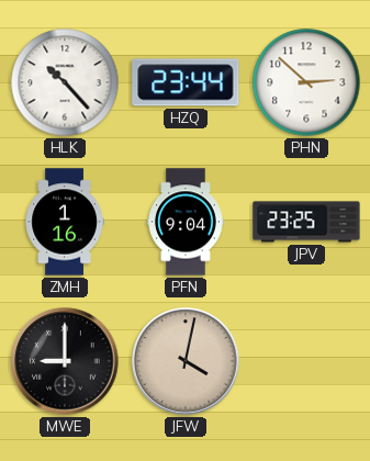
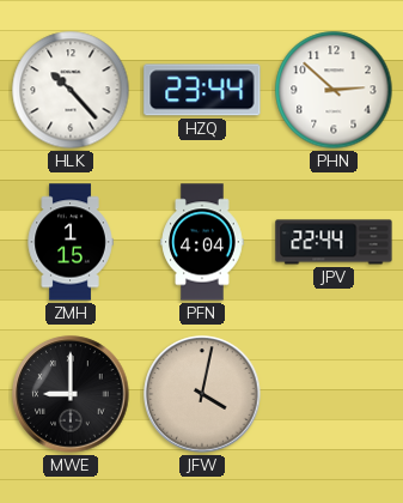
ZMH: 1:16 -> 1:15
PFN: 9:04 -> 4:04
JPV: 23:25 -> 22:44
